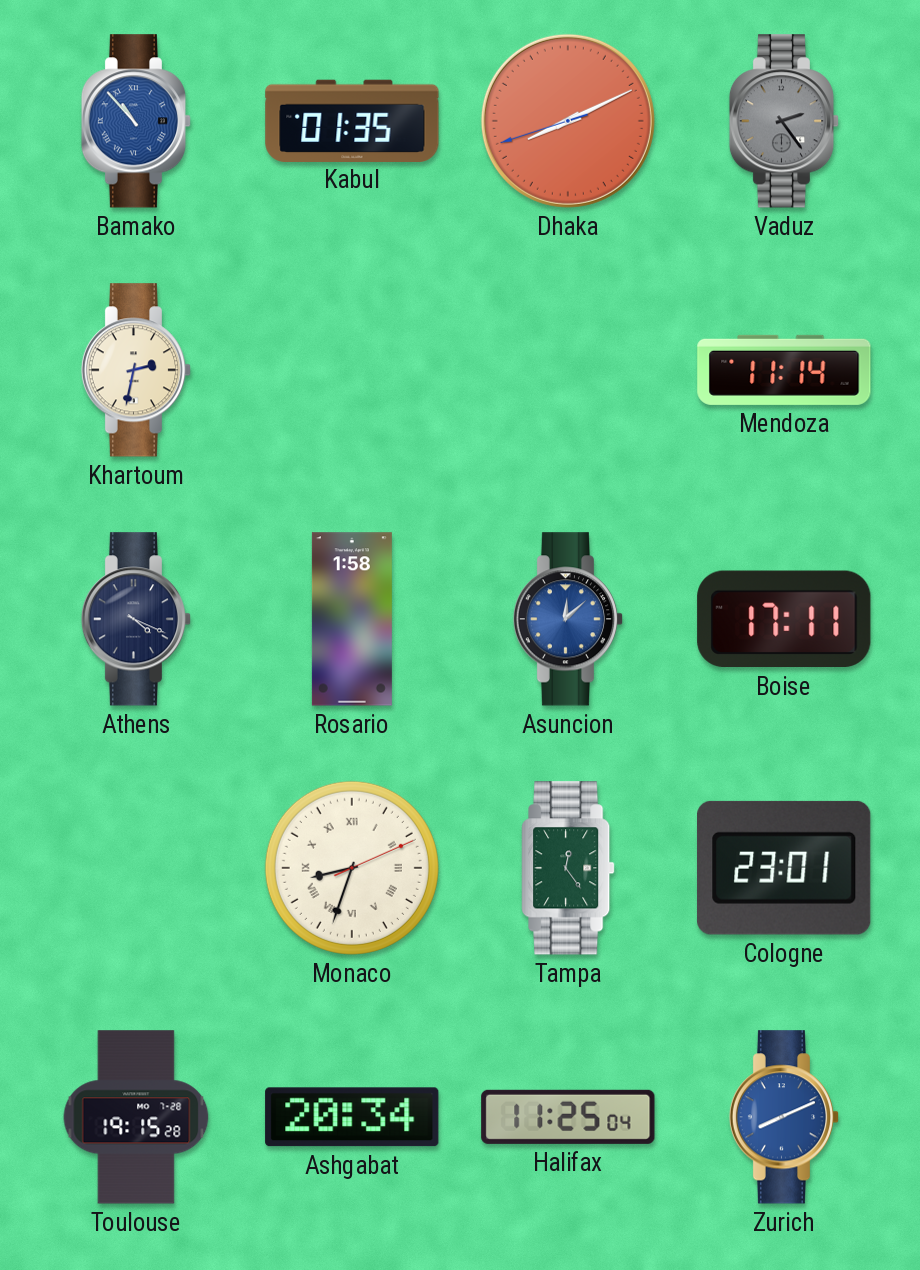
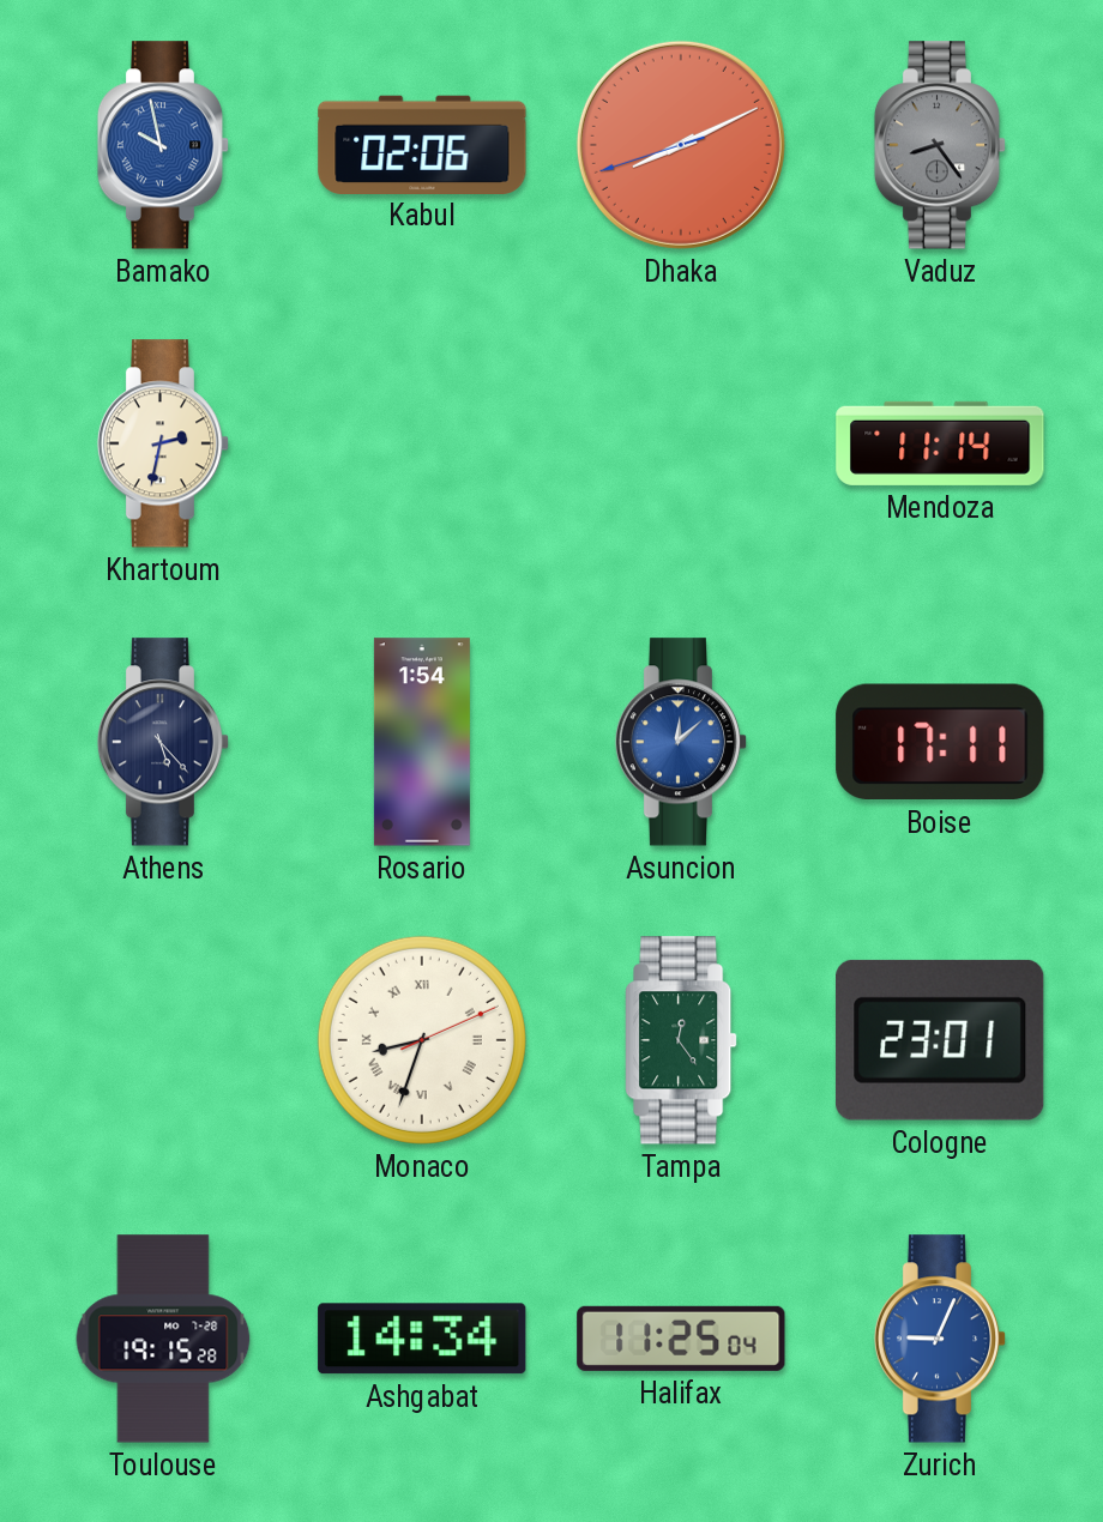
Bamako: 10:53 -> 9:58
Kabul: 01:35 -> 02:06
Vaduz: 2:24 -> 8:24
Athens: 4:19 -> 5:23
Rosario: 1:58 -> 1:54
Ashgabat: 20:34 -> 14:34
Zurich: 8:11 -> 9:04
